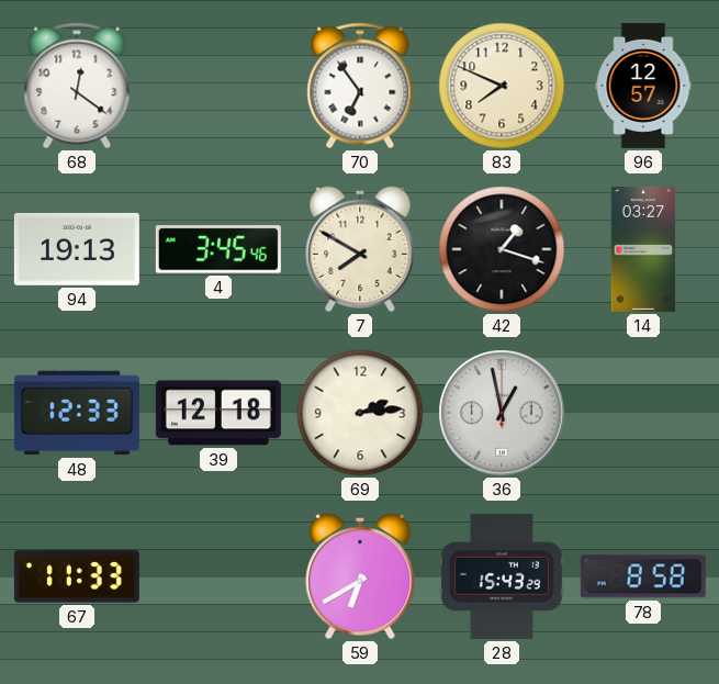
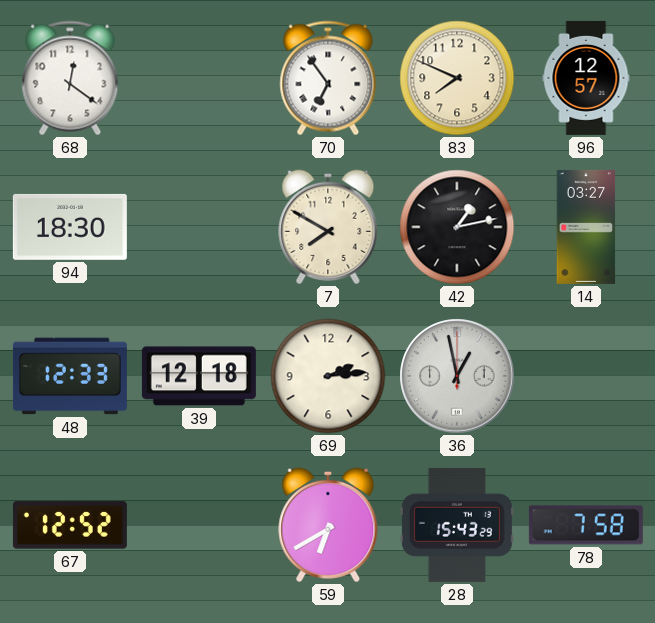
94: 19:13 -> 18:30
4: 3:45 -> none
42: 1:18 -> 1:13
67: 11:33 -> 12:52
78: 8:58 -> 7:58
